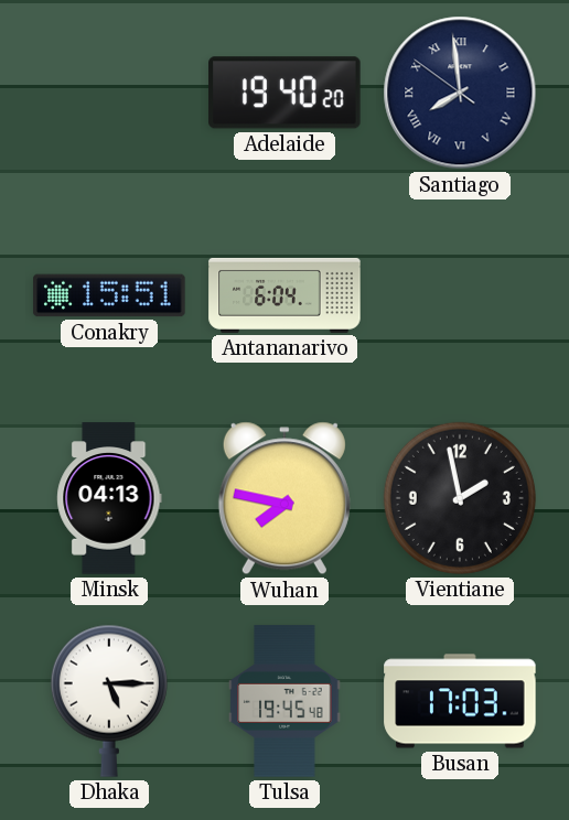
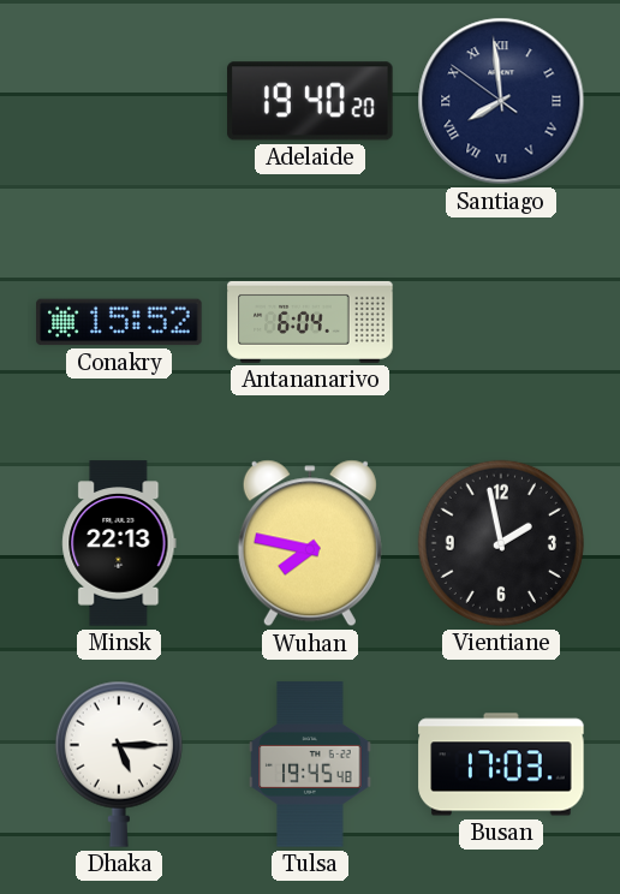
Conakry: 15:51 -> 15:52
Minsk: 04:13 -> 22:13
